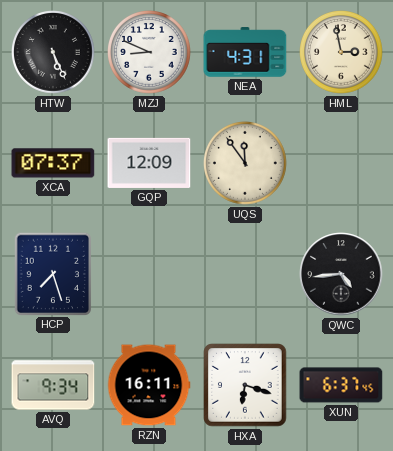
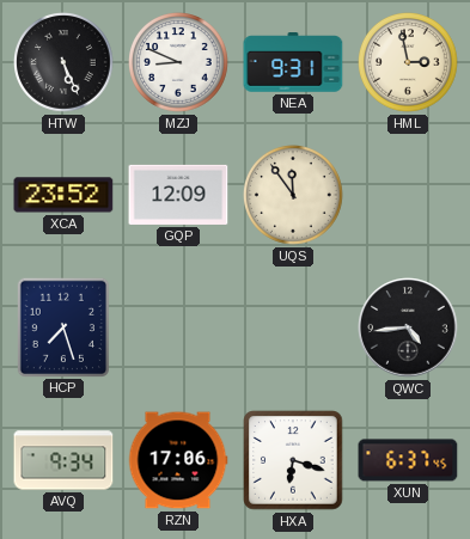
NEA: 4:31 -> 9:31
XCA: 07:37 -> 23:52
RZN: 16:11 -> 17:06
